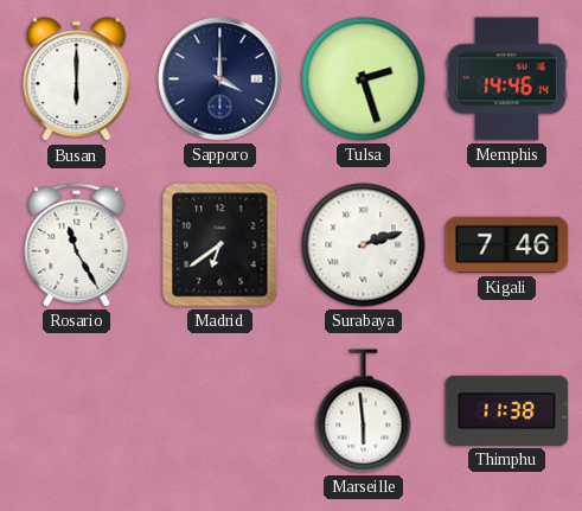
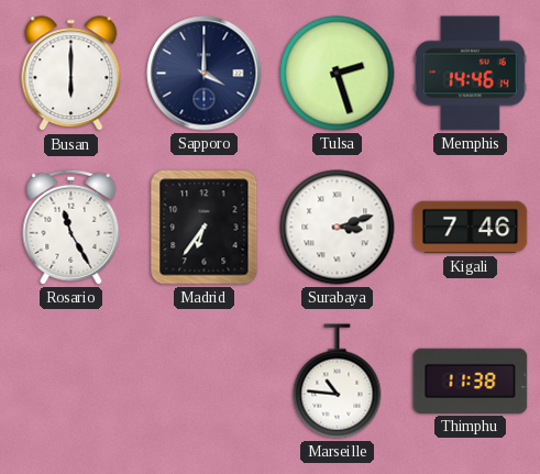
Madrid: 6:39 -> 6:36
Surabaya: 2:12 -> 3:12
Marseille: 5:59 -> 10:46
